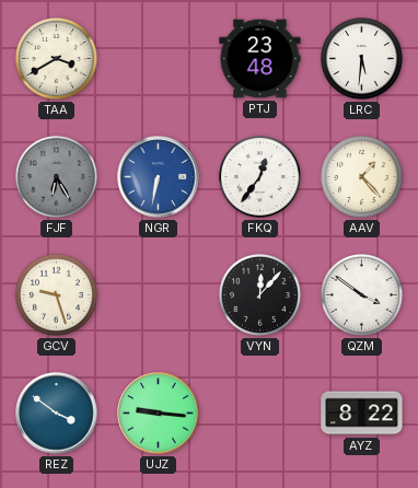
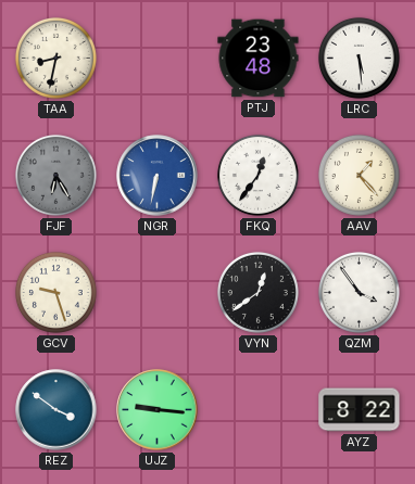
TAA: 3:40 -> 8:32
LRC: 5:31 -> 5:29
VYN: 12:07 -> 12:39
QZM: 3:51 -> 3:54
